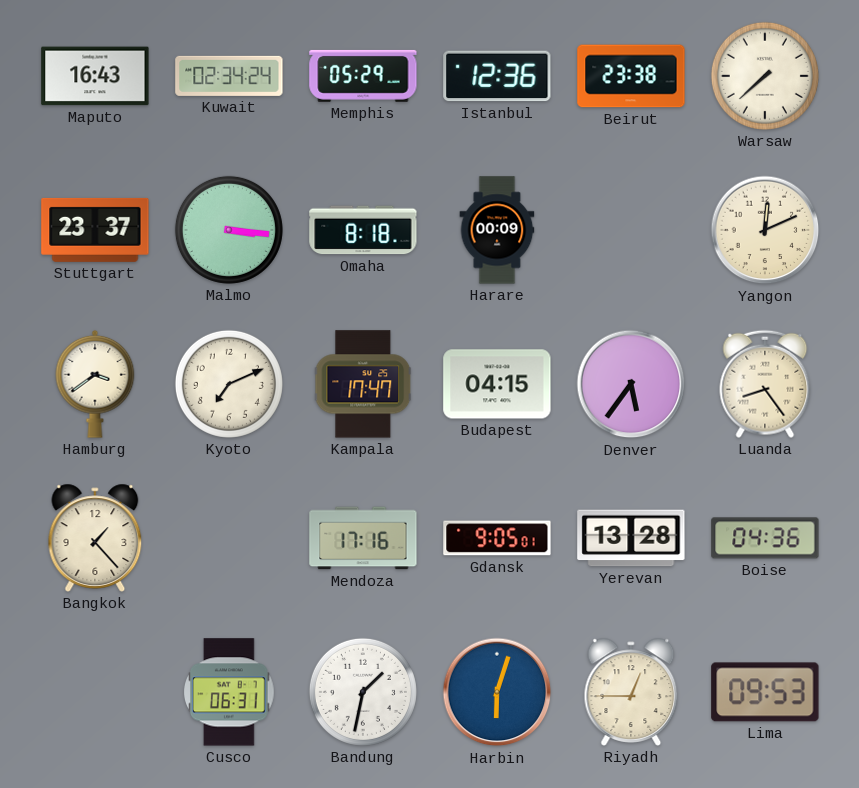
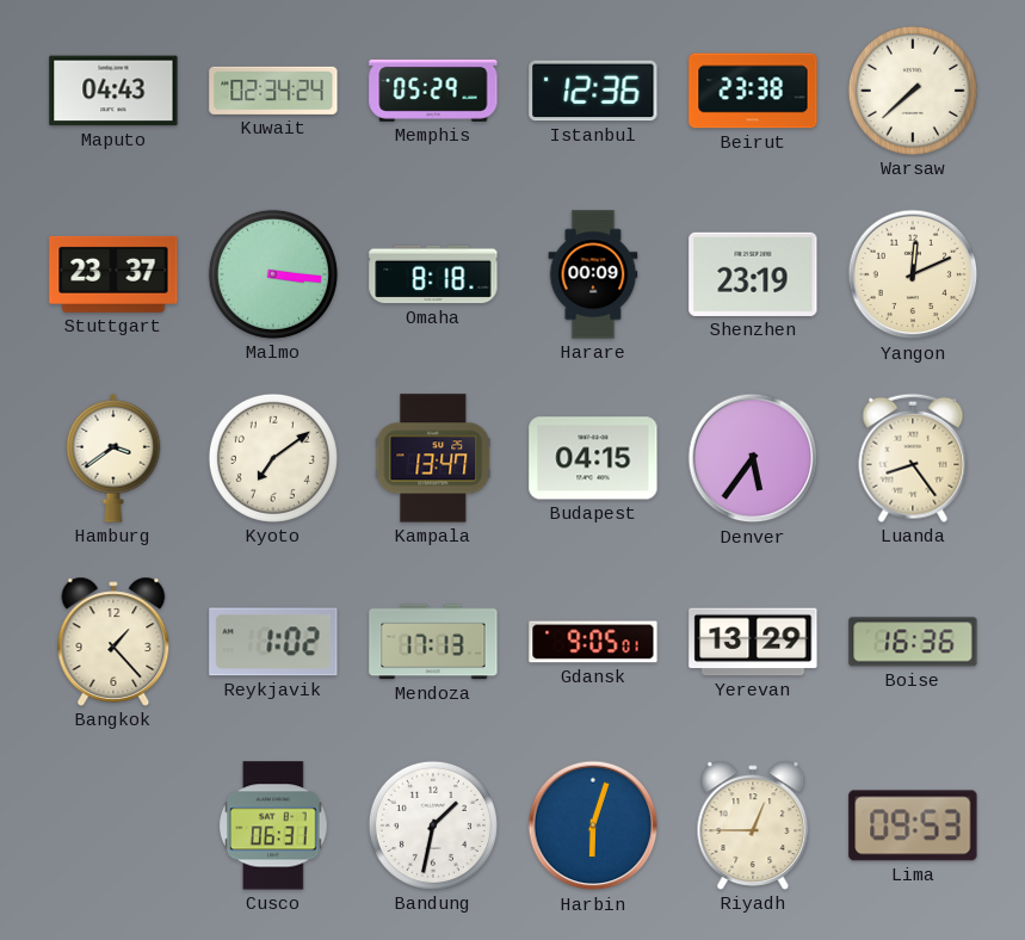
Maputo: 16:43 -> 04:43
Shenzhen: none -> 23:19
Kyoto: 7:11 -> 7:09
Kampala: 17:47 -> 13:47
Reykjavik: none -> 1:02
Mendoza: 17:16 -> 17:13
Yerevan: 13:28 -> 13:29
Boise: 04:36 -> 16:36
